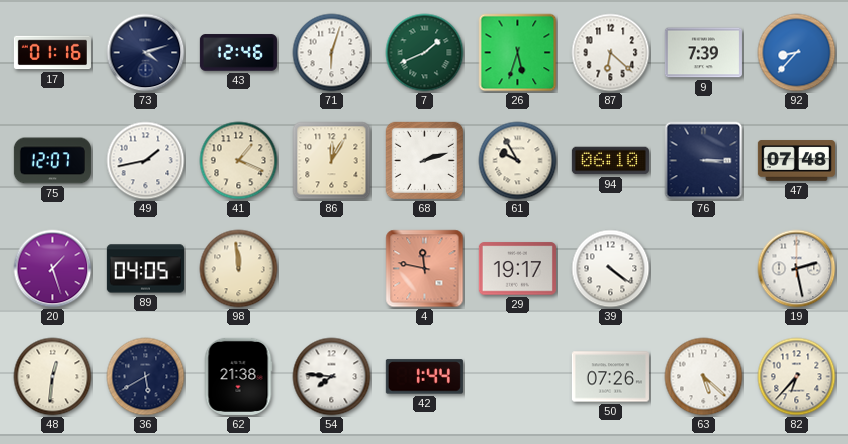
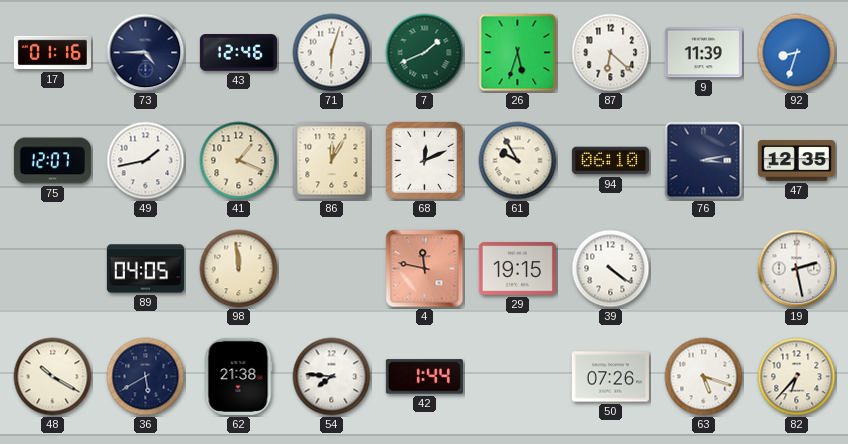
73: 4:12 -> 4:45
9: 7:39 -> 11:39
92: 8:37 -> 8:33
68: 2:12 -> 12:11
76: 3:15 -> 3:13
47: 07:48 -> 12:35
20: 1:27 -> none
29: 19:17 -> 19:15
48: 12:31 -> 10:20
63: 5:22 -> 5:18
